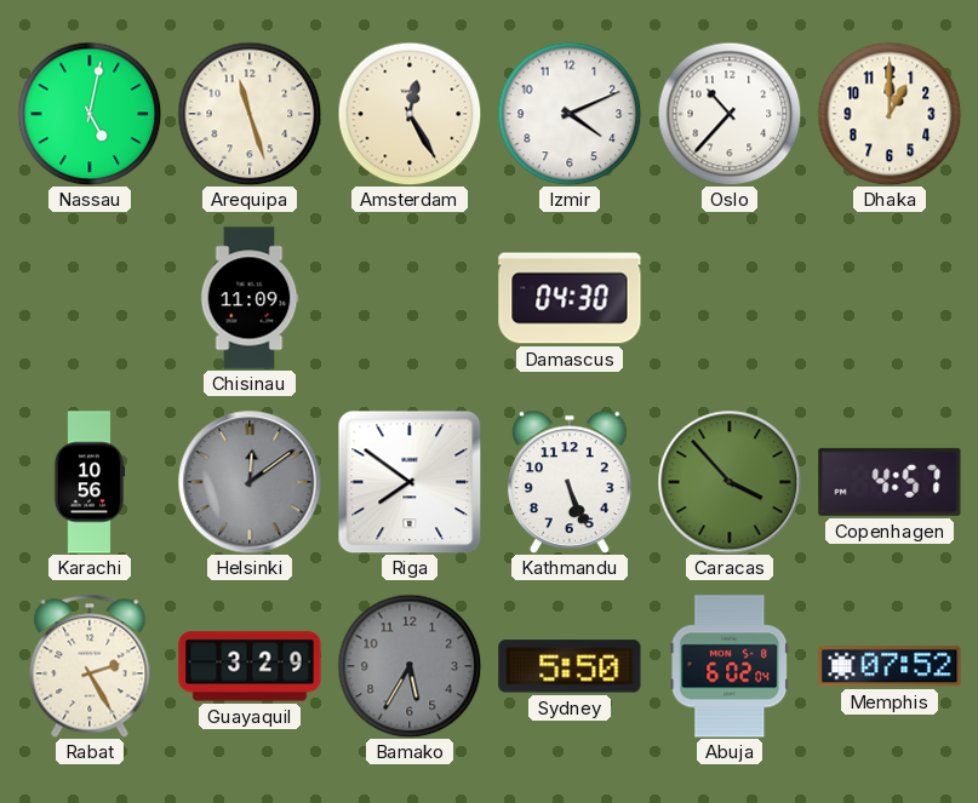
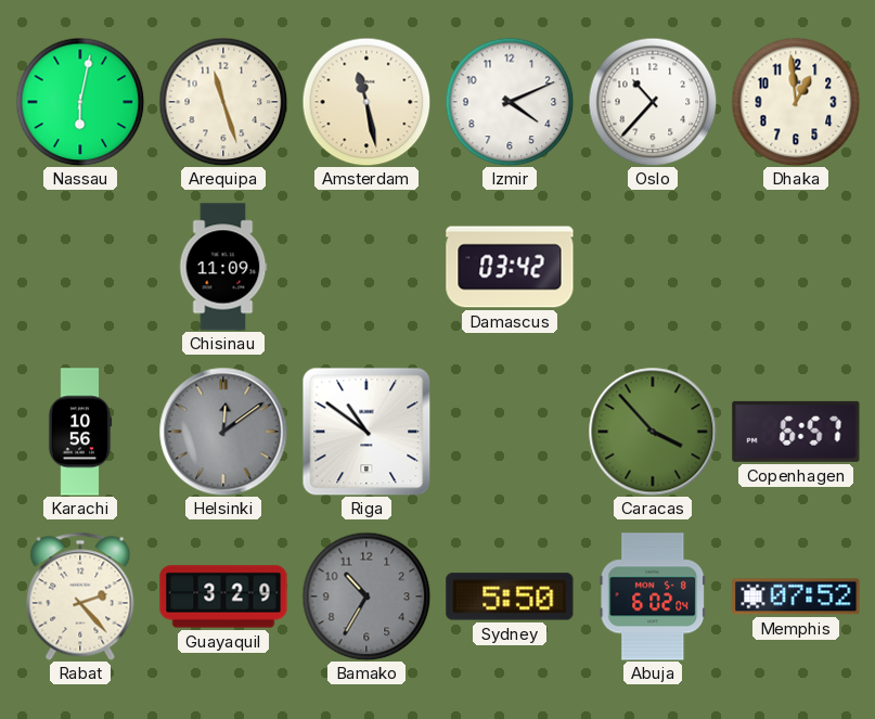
Nassau: 5:02 -> 6:02
Amsterdam: 12:25 -> 11:28
Dhaka: 1:00 -> 12:59
Damascus: 04:30 -> 03:42
Riga: 7:51 -> 10:51
Kathmandu: 5:26 -> none
Copenhagen: 4:57 -> 6:57
Rabat: 2:25 -> 2:23
Bamako: 5:35 -> 10:35
